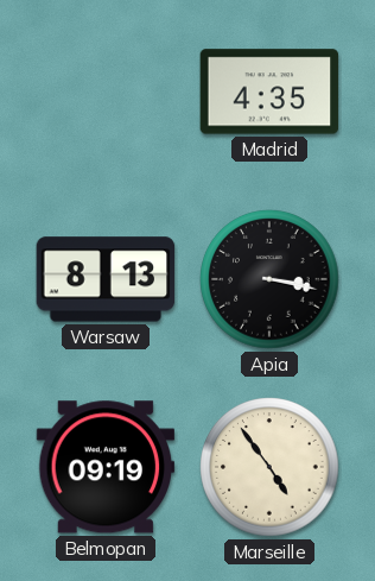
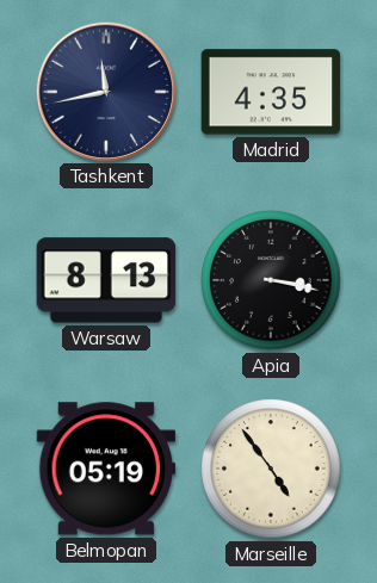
Tashkent: none -> 11:43
Belmopan: 09:19 -> 05:19
